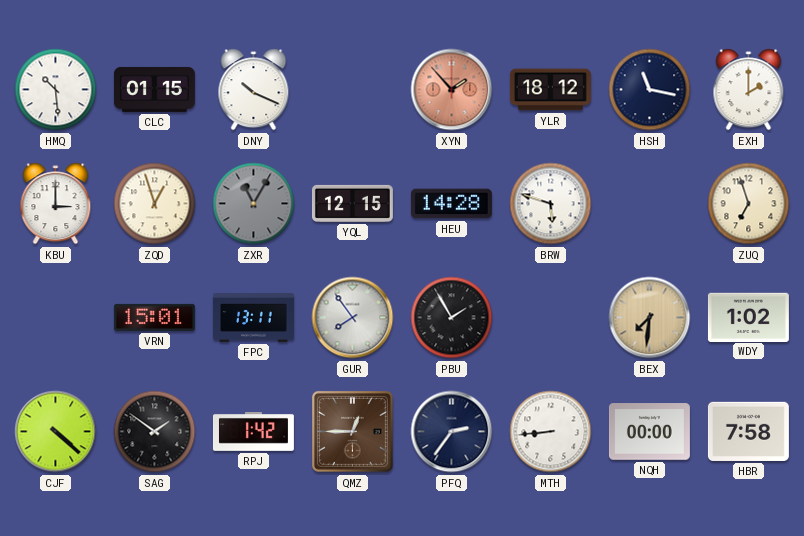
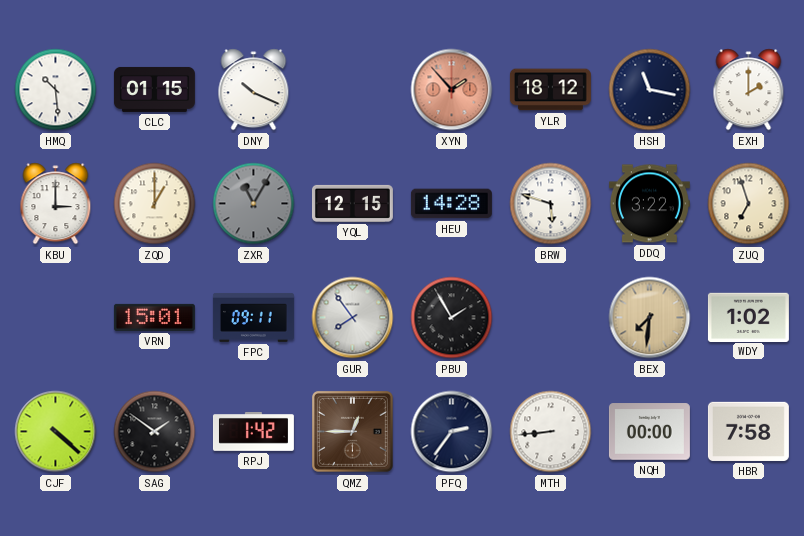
ZQD: 12:57 -> 1:00
DDQ: none -> 3:22
FPC: 13:11 -> 09:11
